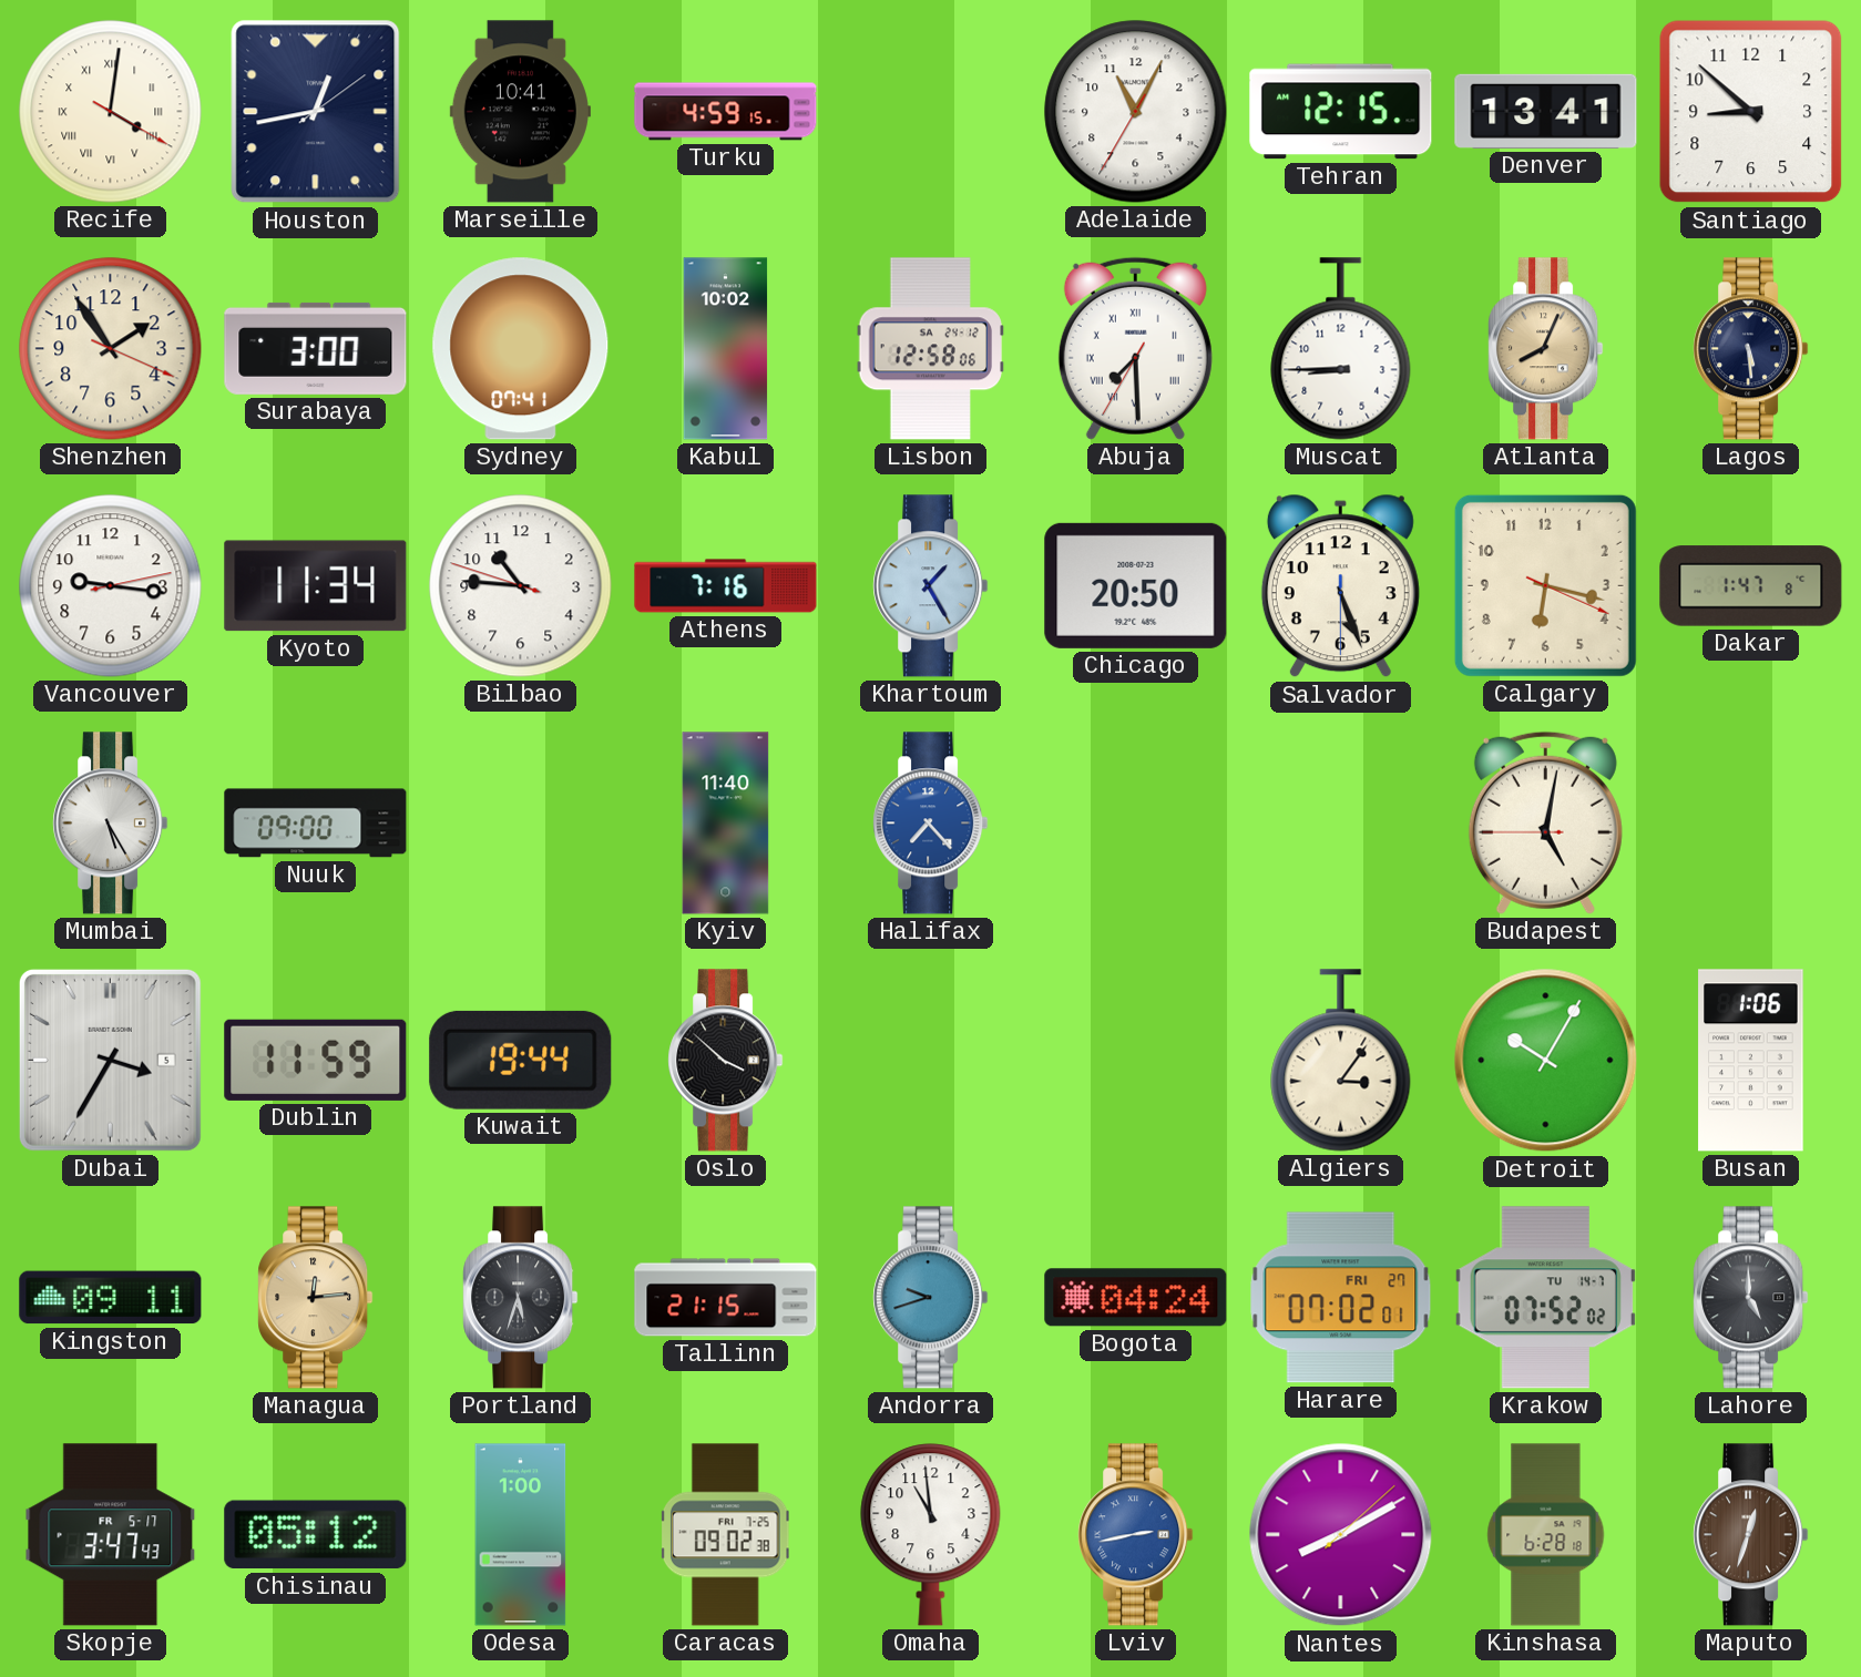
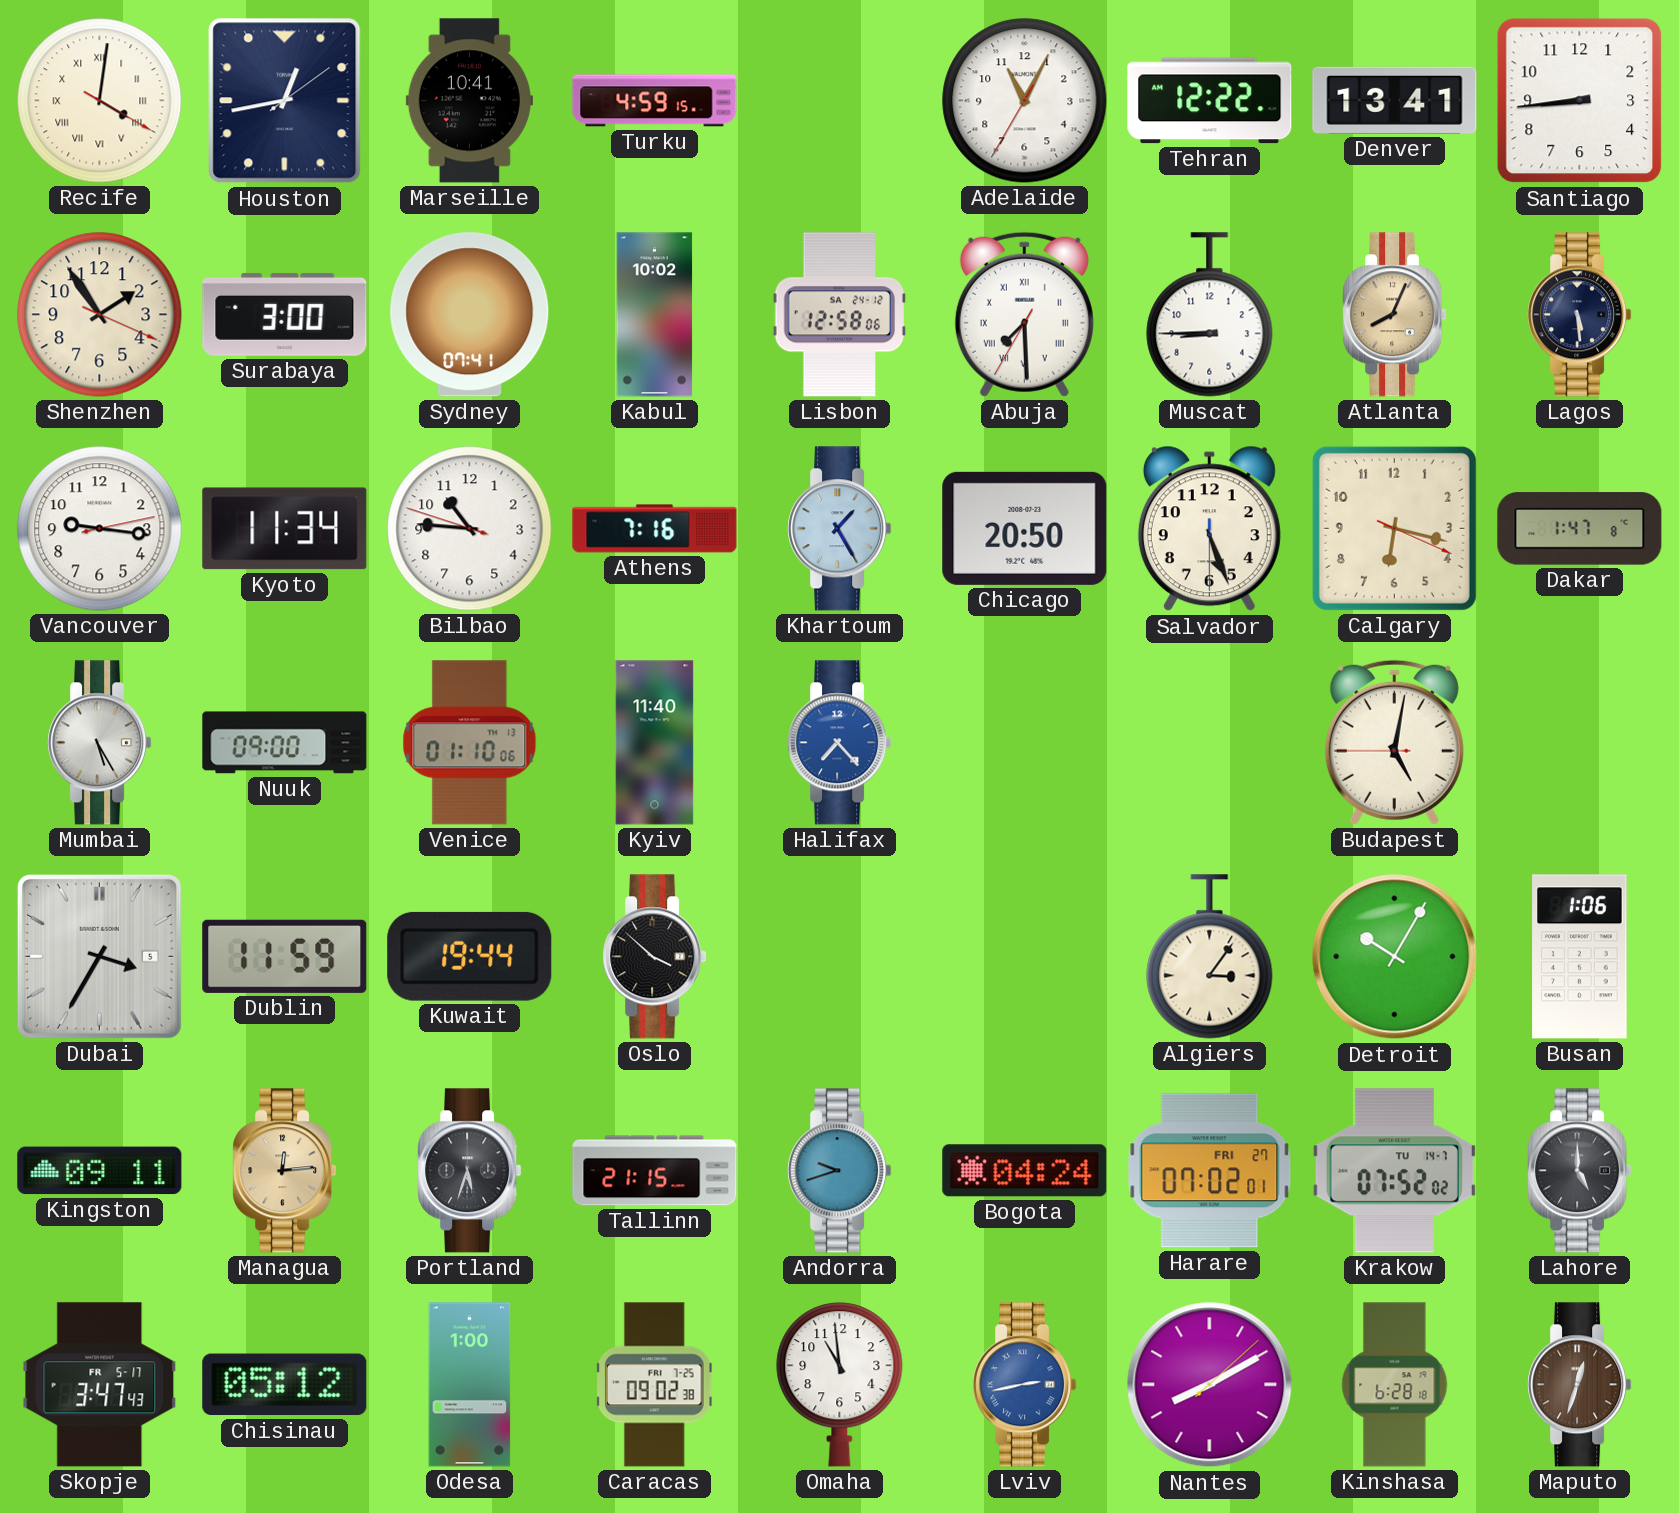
Tehran: 12:15 -> 12:22
Santiago: 8:52 -> 8:44
Venice: none -> 01:10
